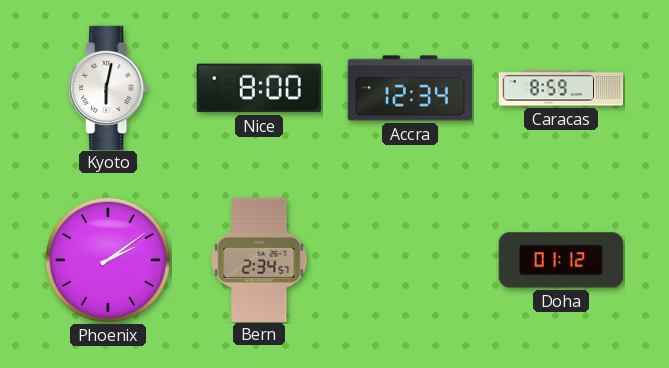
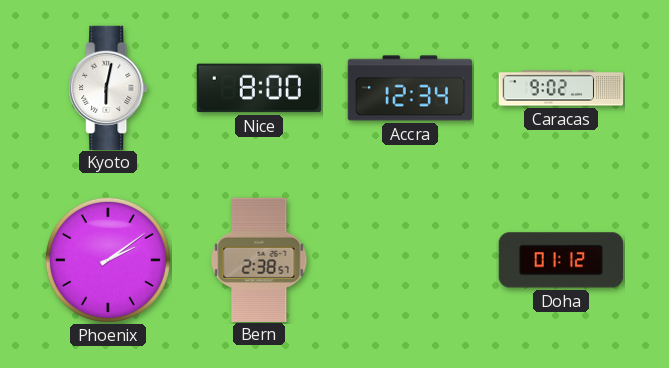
Caracas: 8:59 -> 9:02
Bern: 2:34 -> 2:38
